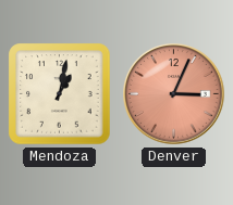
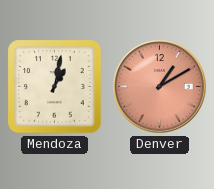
Denver: 3:04 -> 1:10
